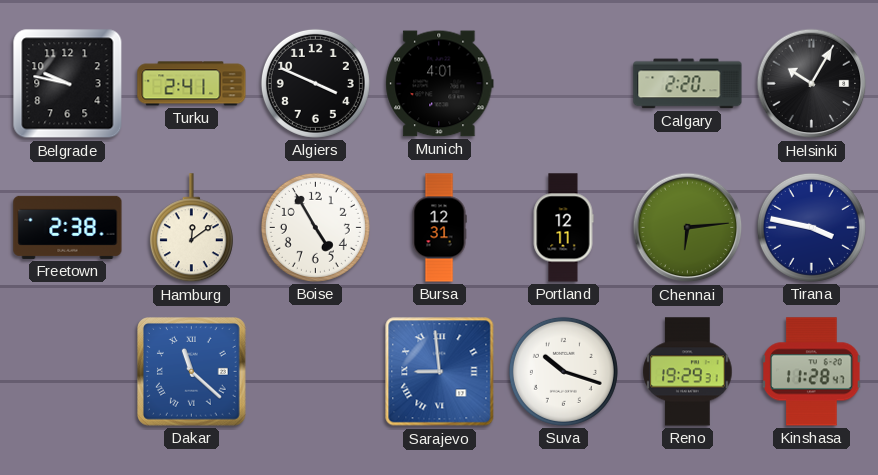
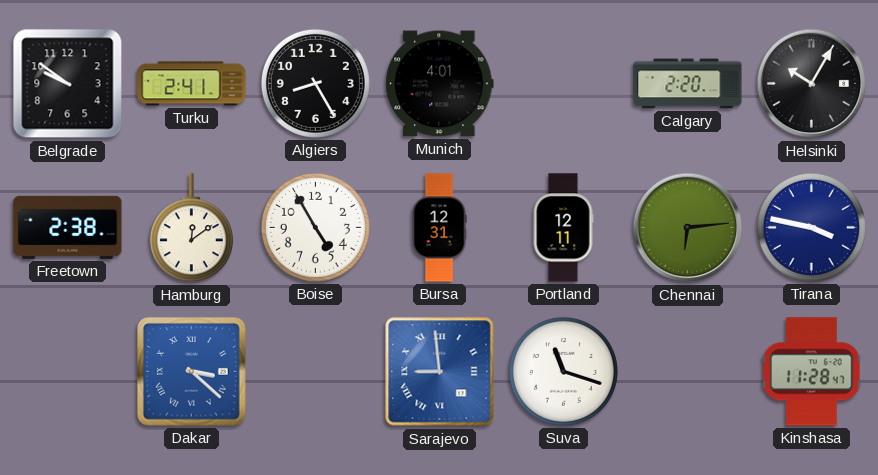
Belgrade: 9:47 -> 9:51
Algiers: 3:49 -> 8:25
Dakar: 11:22 -> 3:22
Suva: 10:18 -> 11:18
Reno: 19:29 -> none
